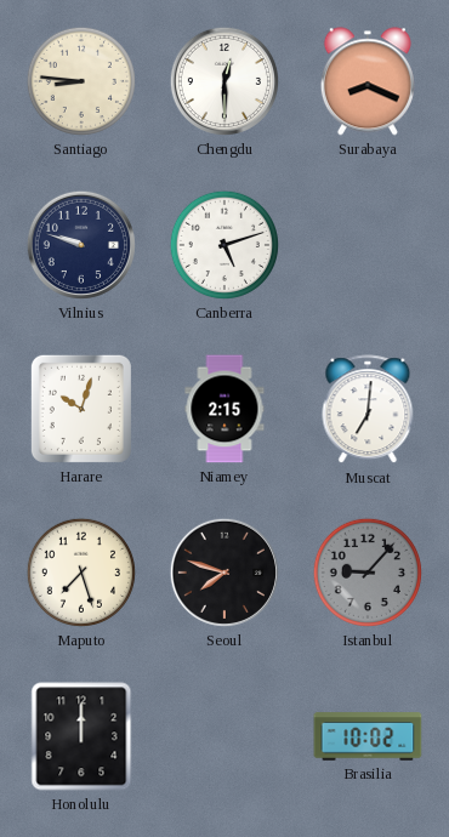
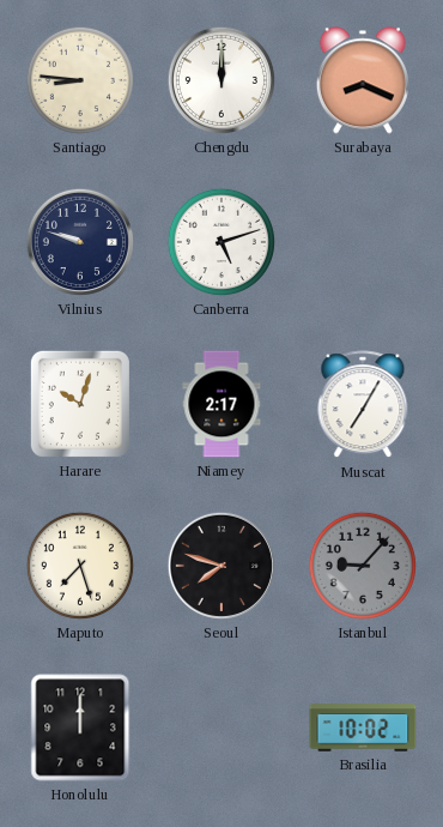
Chengdu: 12:30 -> 12:00
Niamey: 2:15 -> 2:17
Muscat: 7:01 -> 7:05
